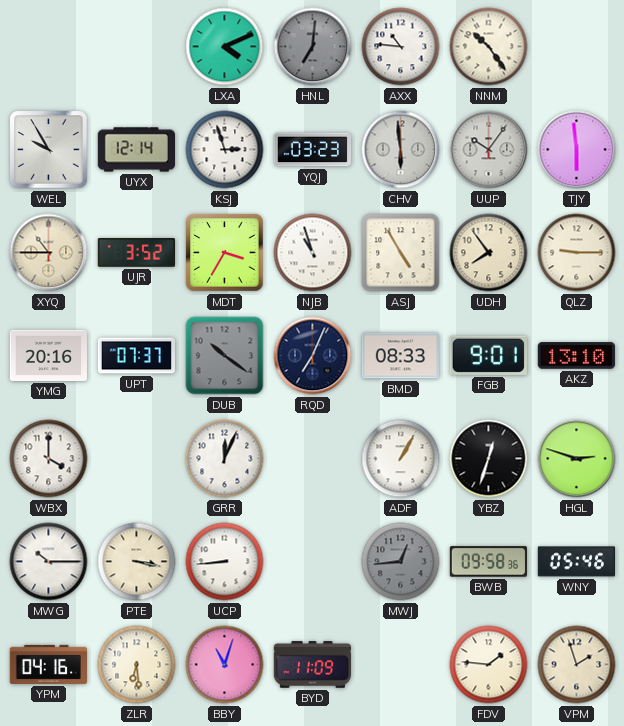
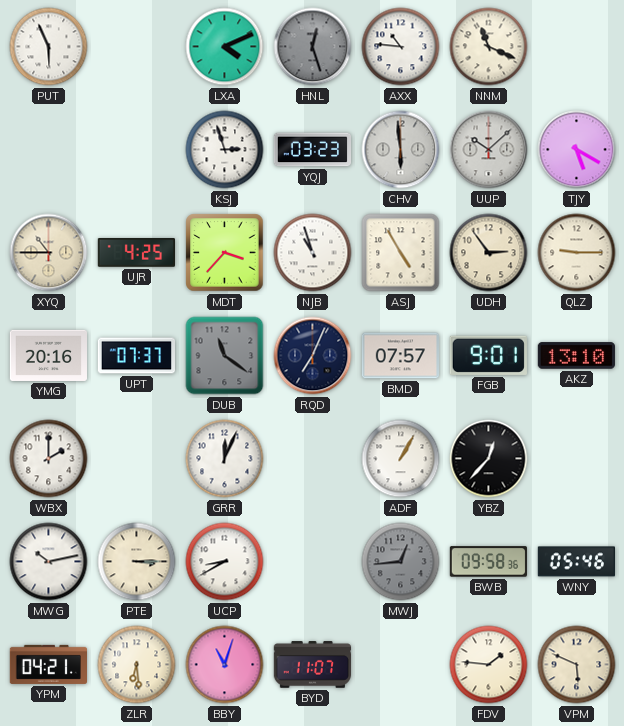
PUT: none -> 5:56
HNL: 7:01 -> 12:27
NNM: 10:24 -> 11:19
WEL: 9:55 -> none
UYX: 12:14 -> none
UUP: 10:06 -> 10:08
TJY: 5:59 -> 5:20
UJR: 3:52 -> 4:25
MDT: 3:35 -> 3:37
UDH: 7:54 -> 2:54
DUB: 10:21 -> 11:21
BMD: 08:33 -> 07:57
WBX: 4:00 -> 2:00
YBZ: 12:33 -> 12:37
HGL: 2:48 -> none
MWG: 10:15 -> 10:13
PTE: 3:17 -> 3:15
UCP: 8:44 -> 8:40
YPM: 04:16 -> 04:21
BYD: 11:09 -> 11:07
VPM: 1:57 -> 5:49
